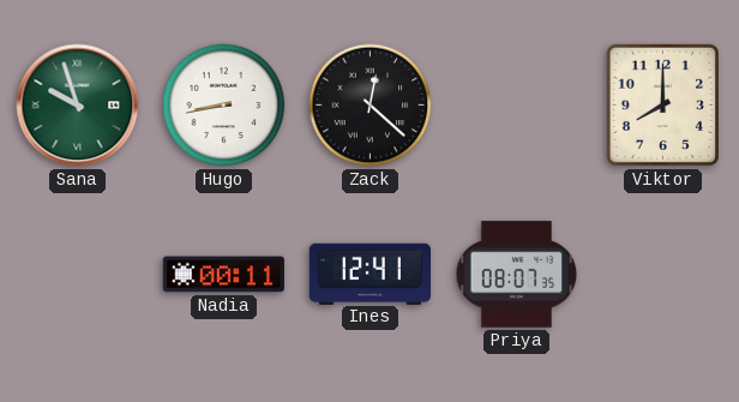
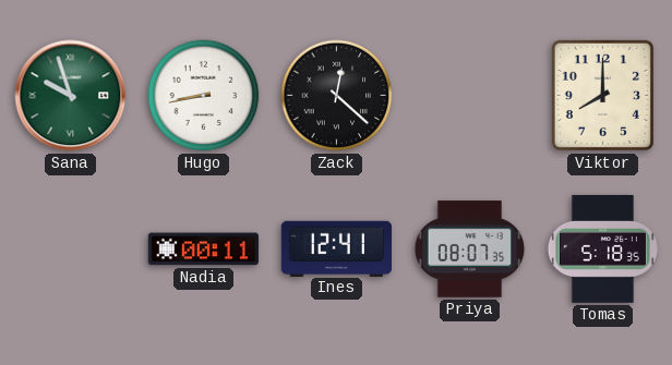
Tomas: none -> 5:18
